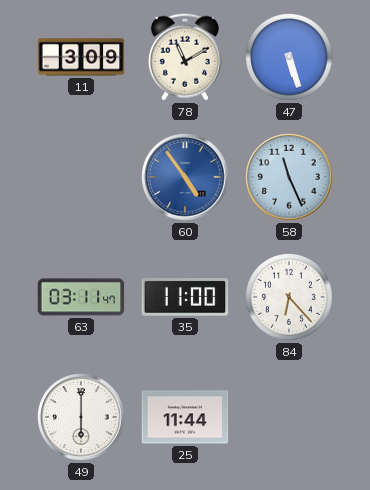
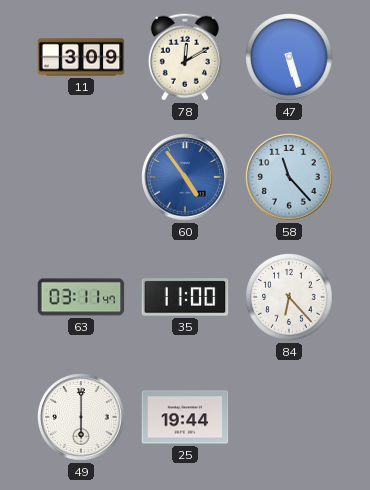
78: 11:10 -> 12:10
58: 11:26 -> 11:23
25: 11:44 -> 19:44
